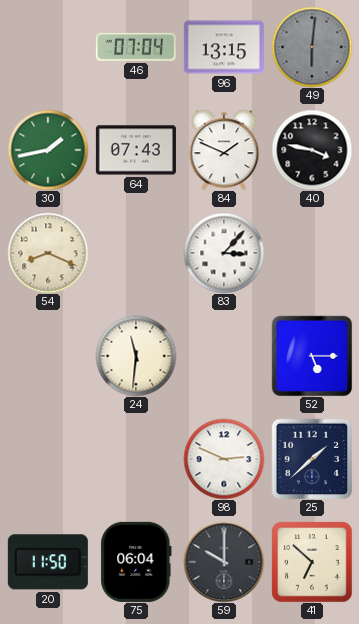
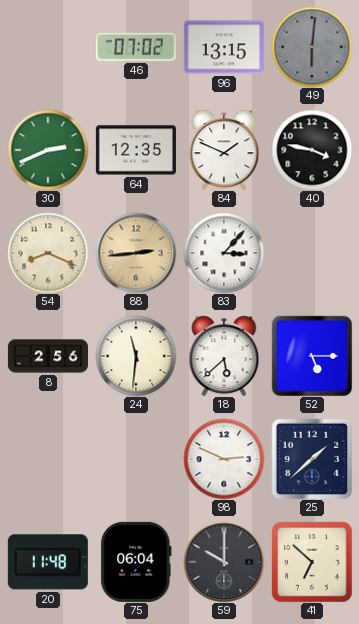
46: 07:04 -> 07:02
30: 1:43 -> 2:41
64: 07:43 -> 12:35
88: none -> 2:44
8: none -> 2:56
18: none -> 5:38
20: 11:50 -> 11:48
